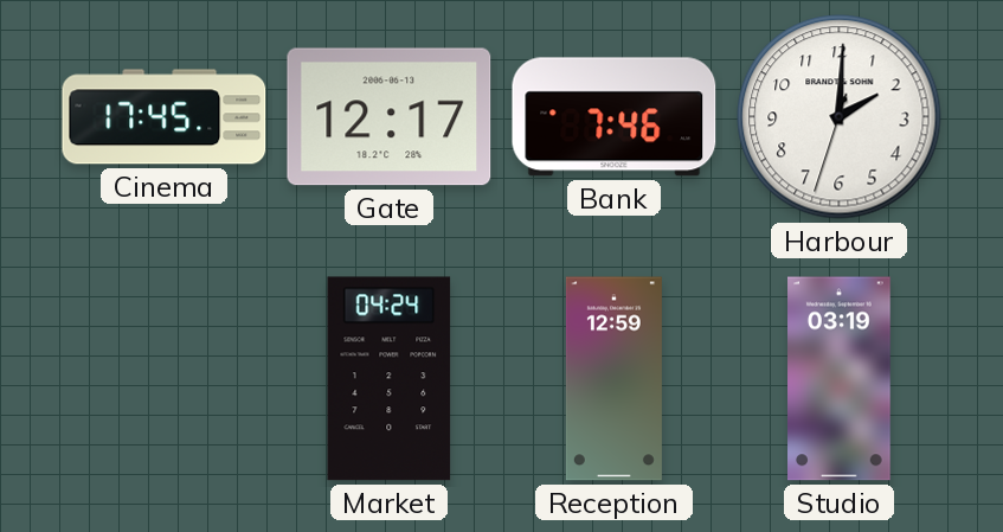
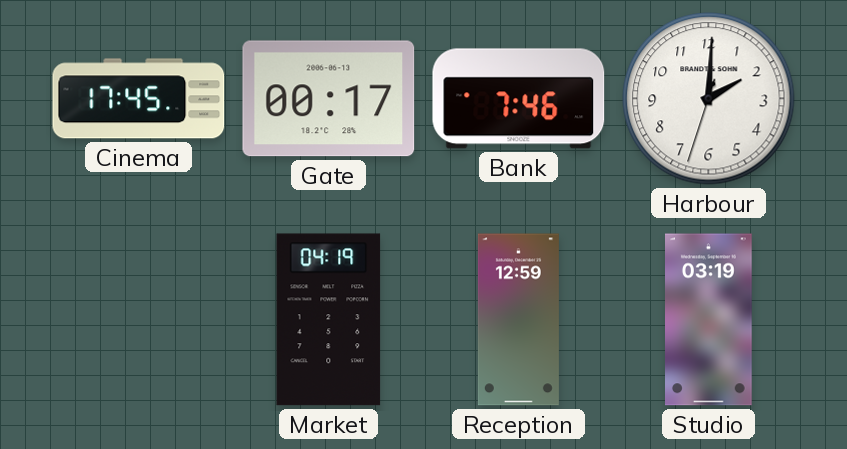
Gate: 12:17 -> 00:17
Market: 04:24 -> 04:19
